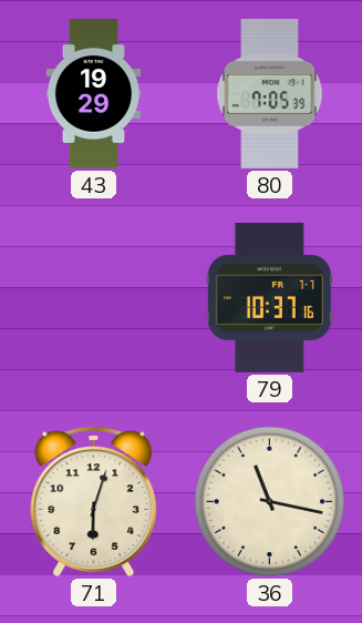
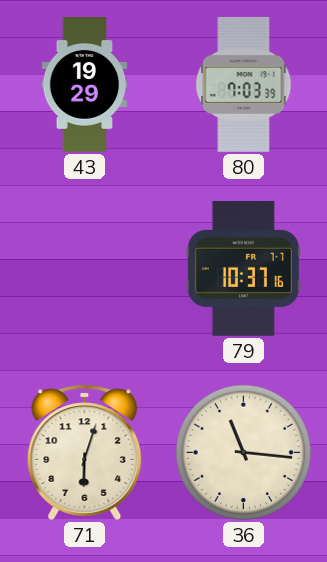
80: 7:05 -> 7:03
36: 11:17 -> 11:16
